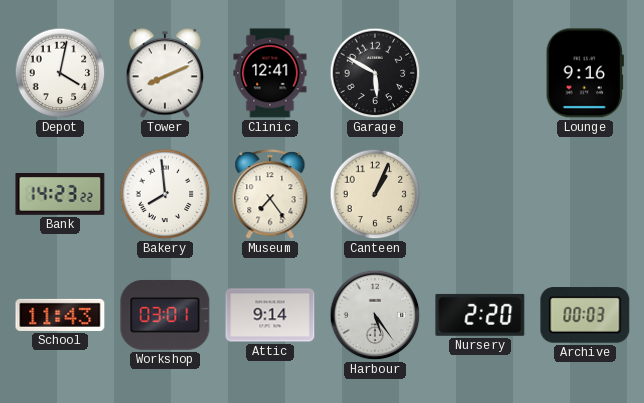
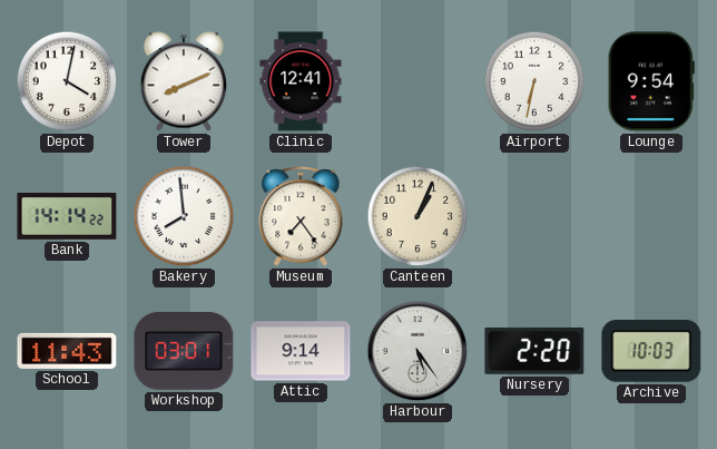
Garage: 5:50 -> none
Airport: none -> 6:32
Lounge: 9:16 -> 9:54
Bank: 14:23 -> 14:14
Archive: 00:03 -> 10:03
